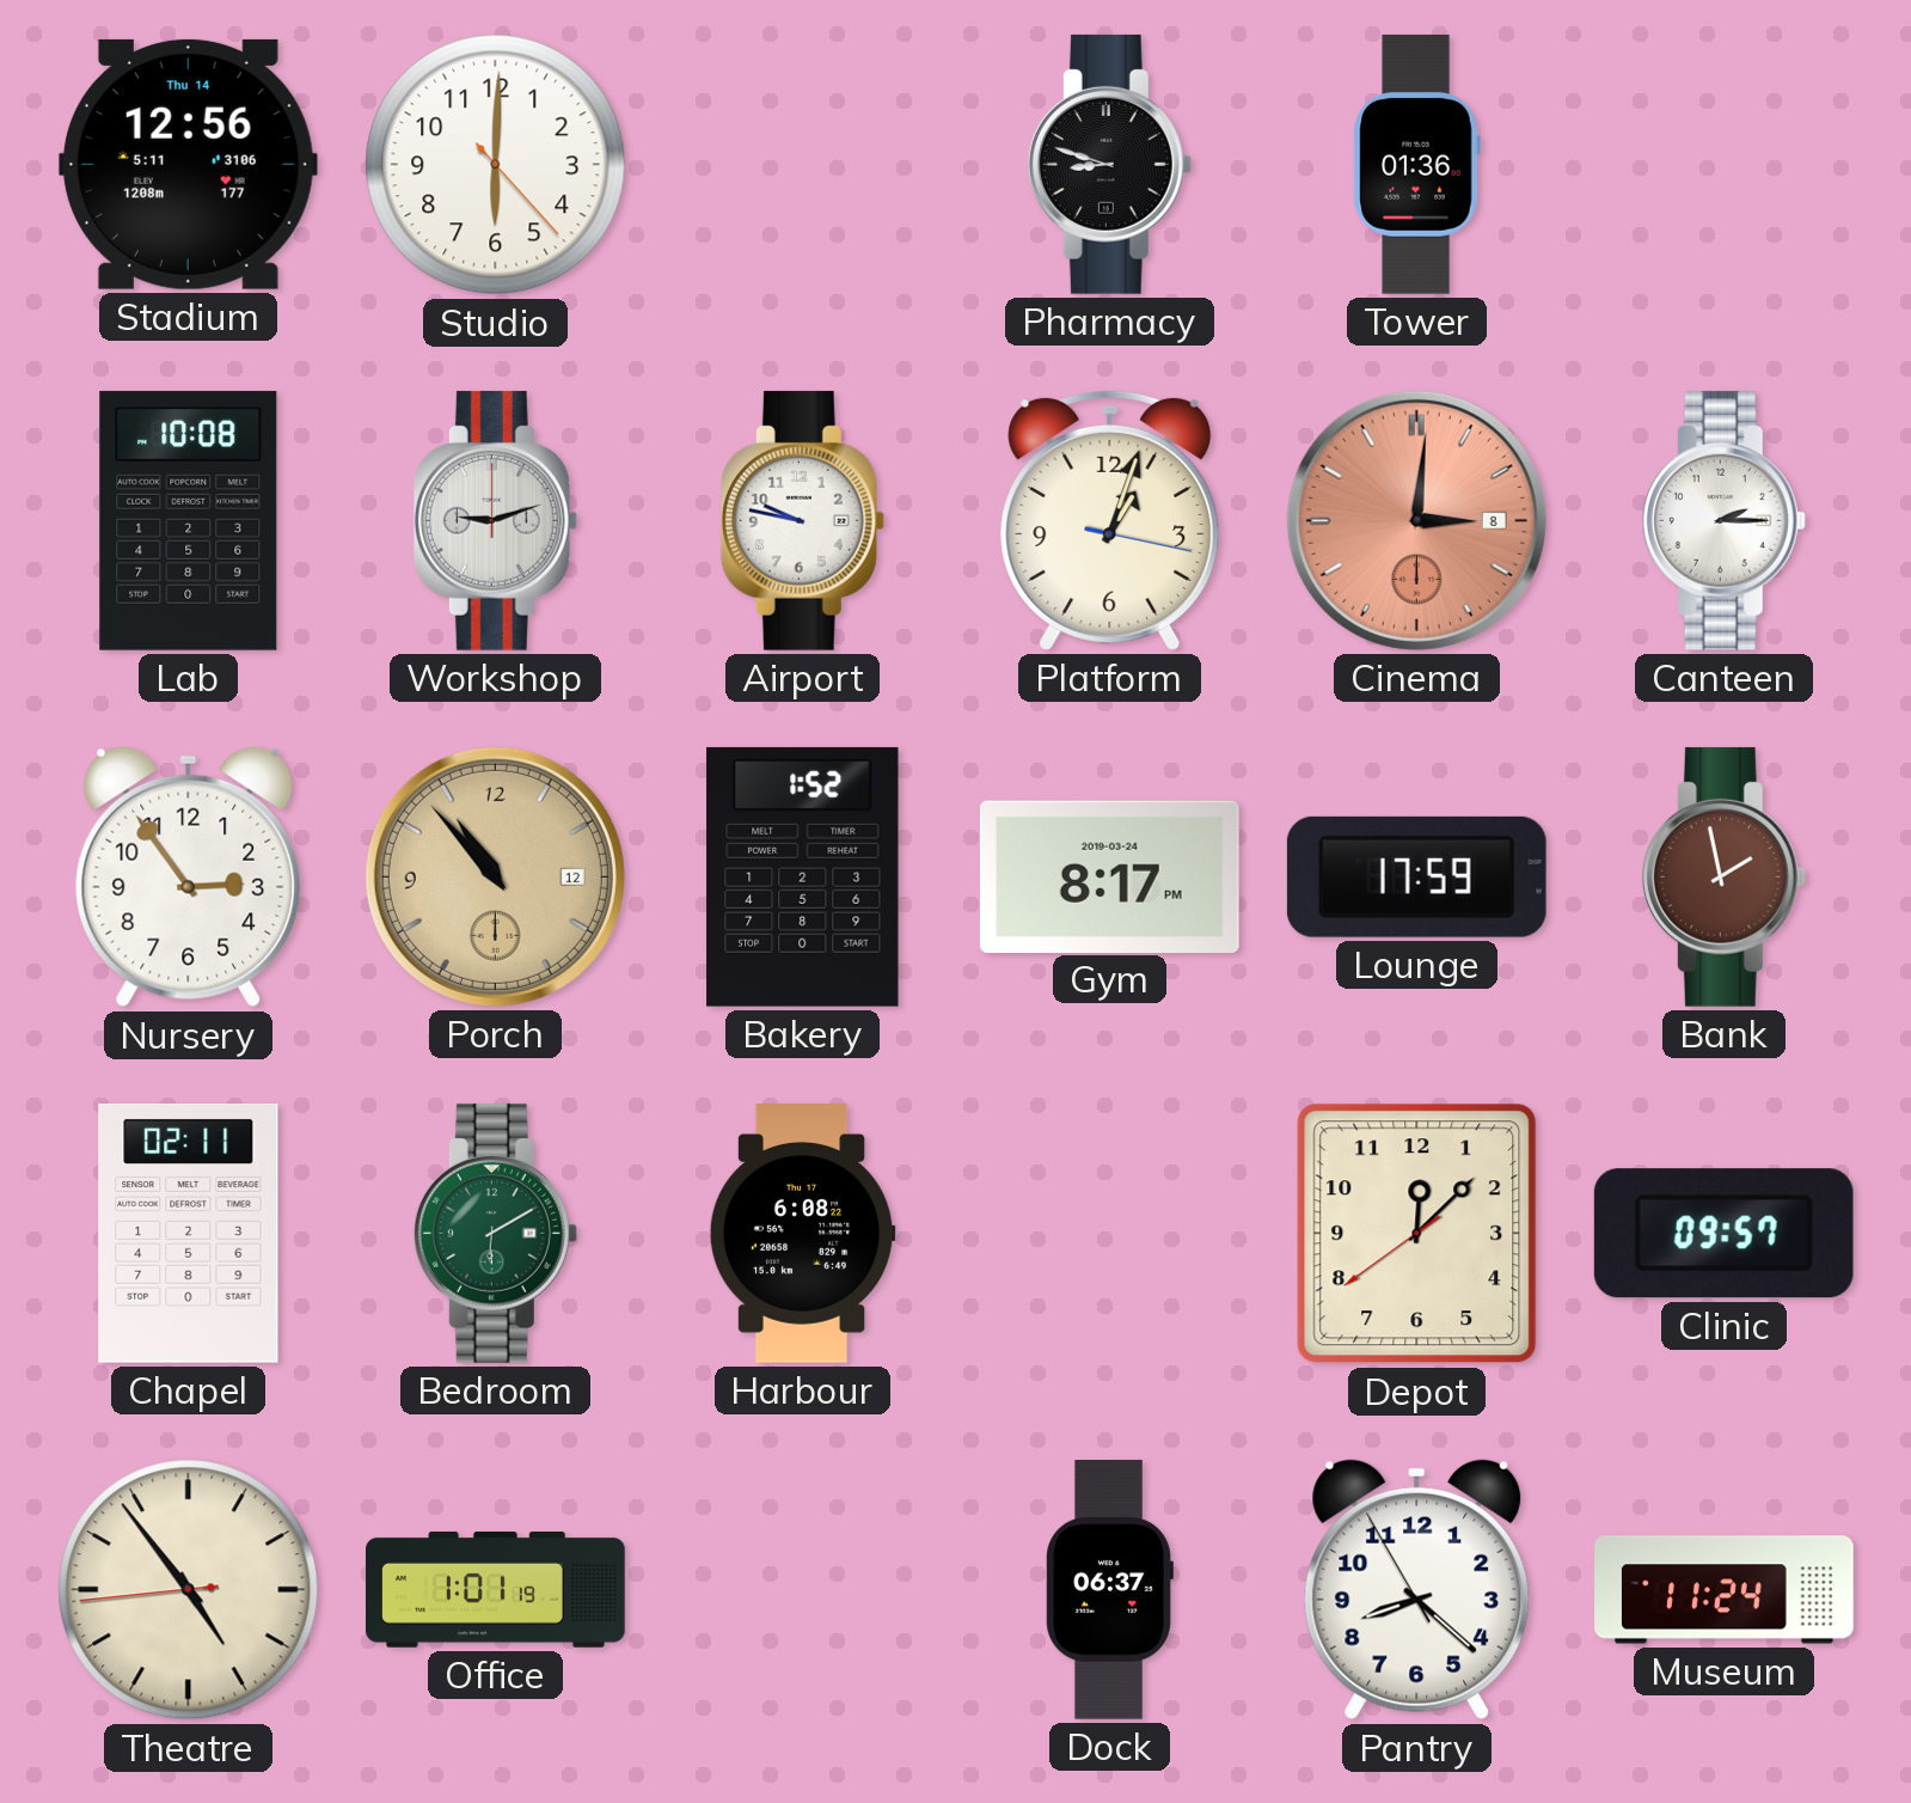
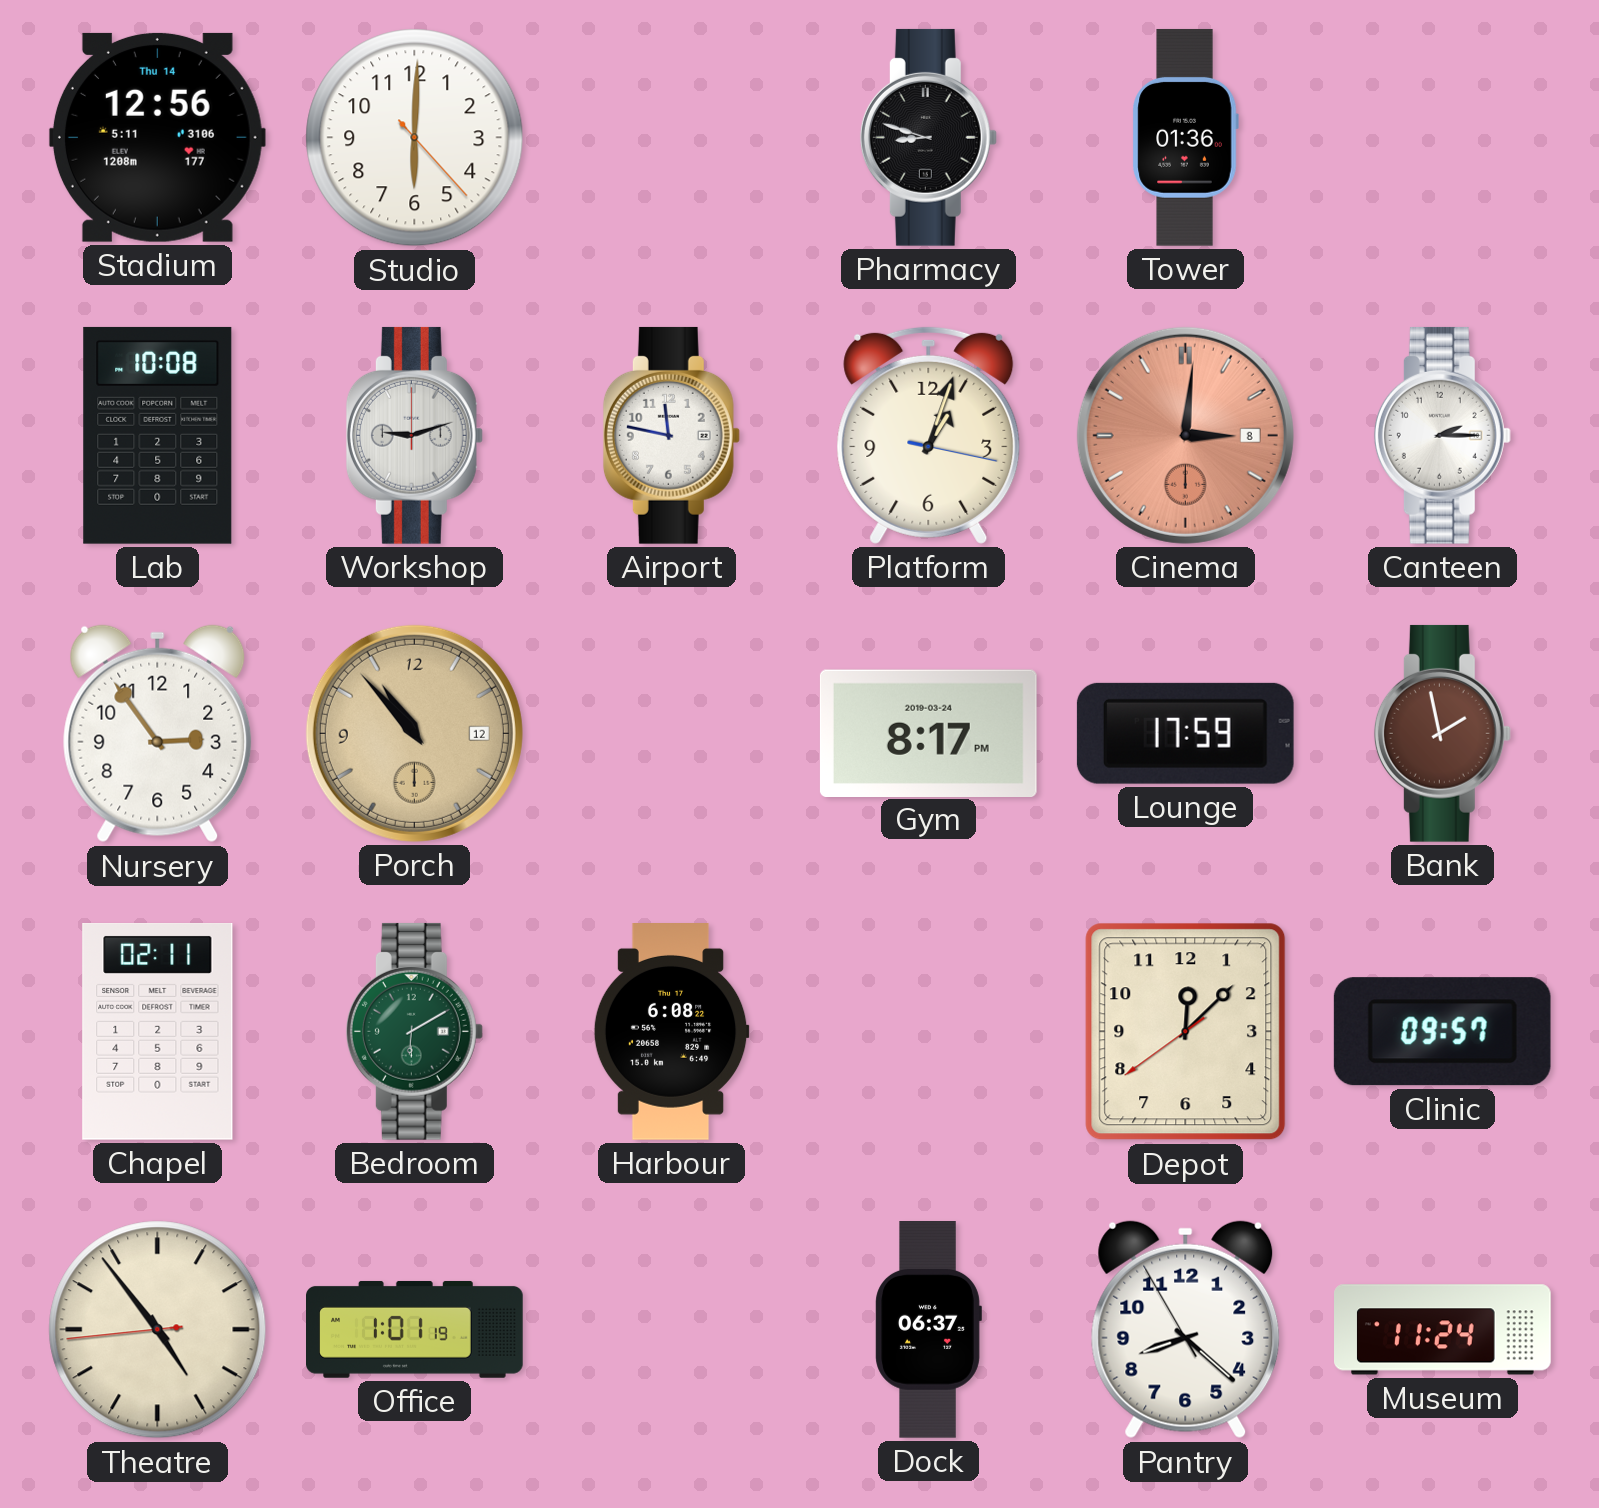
Airport: 9:47 -> 11:47
Bakery: 1:52 -> none
